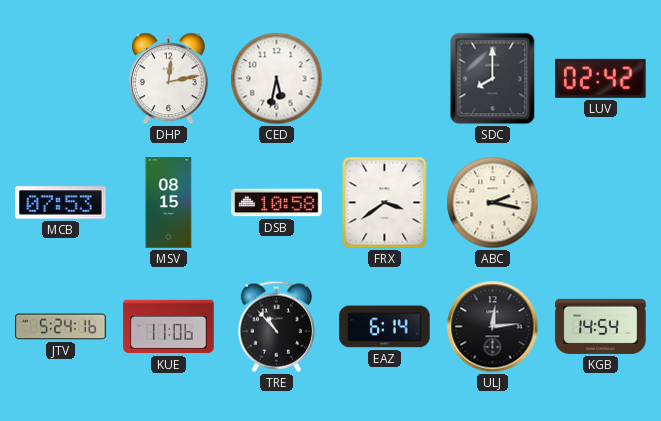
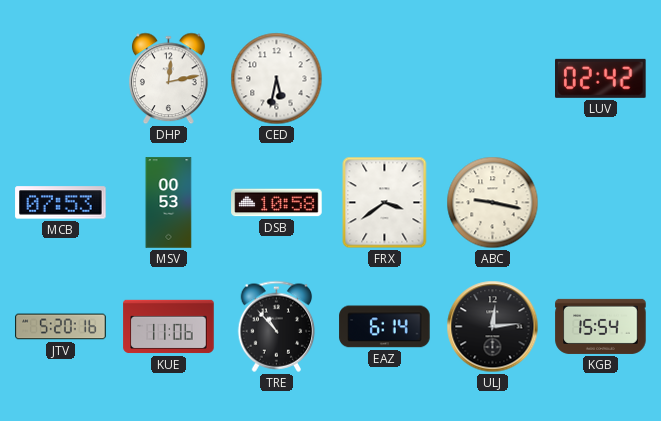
SDC: 8:00 -> none
MSV: 08:15 -> 00:53
ABC: 2:17 -> 9:17
JTV: 5:24 -> 5:20
KGB: 14:54 -> 15:54
